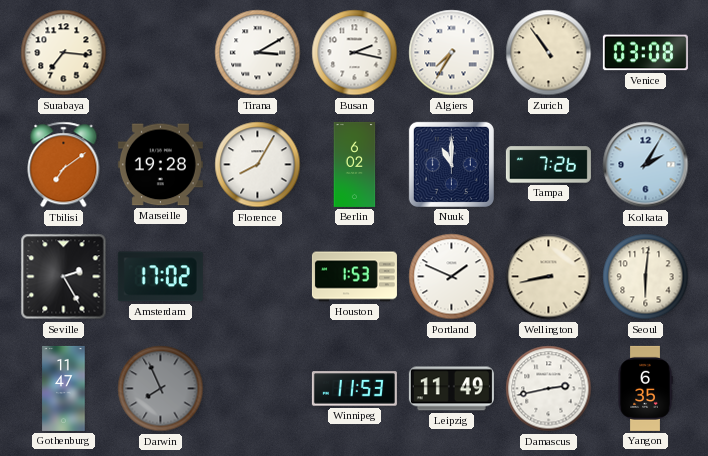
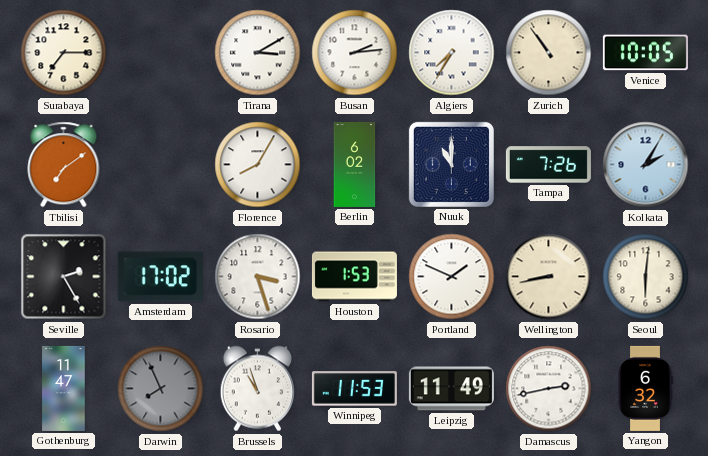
Surabaya: 7:16 -> 7:15
Busan: 2:17 -> 2:14
Venice: 03:08 -> 10:05
Marseille: 19:28 -> none
Rosario: none -> 3:27
Brussels: none -> 10:57
Yangon: 6:35 -> 6:32
